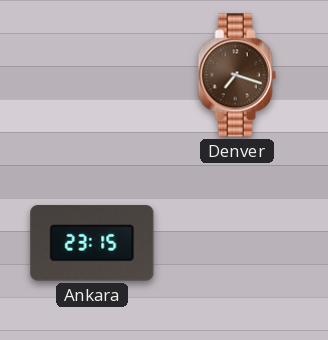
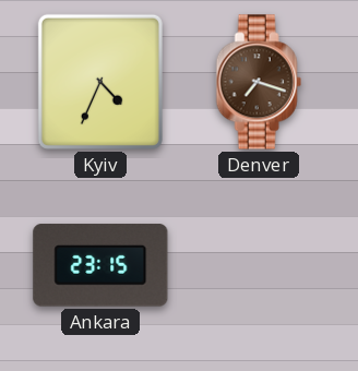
Kyiv: none -> 4:34
